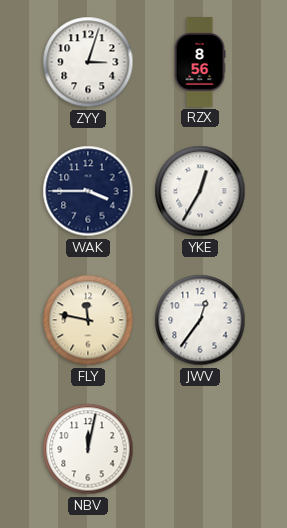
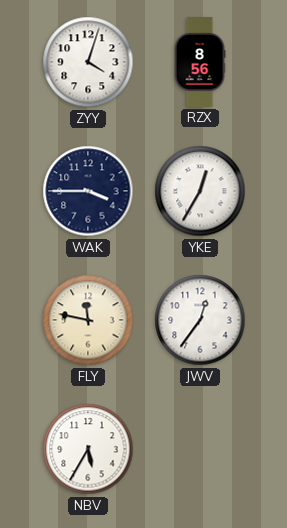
ZYY: 3:03 -> 4:03
NBV: 12:02 -> 5:35
